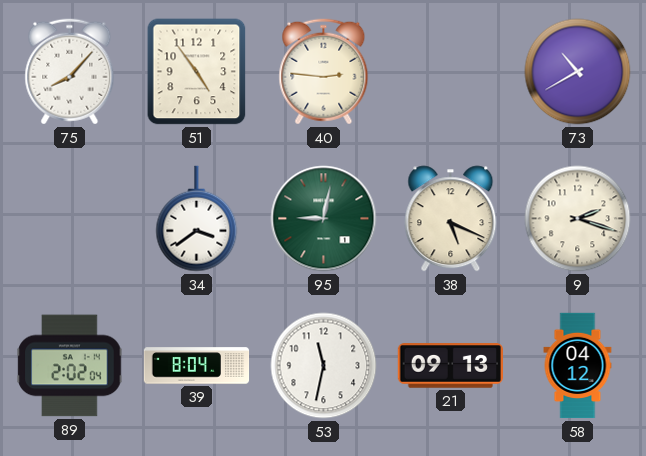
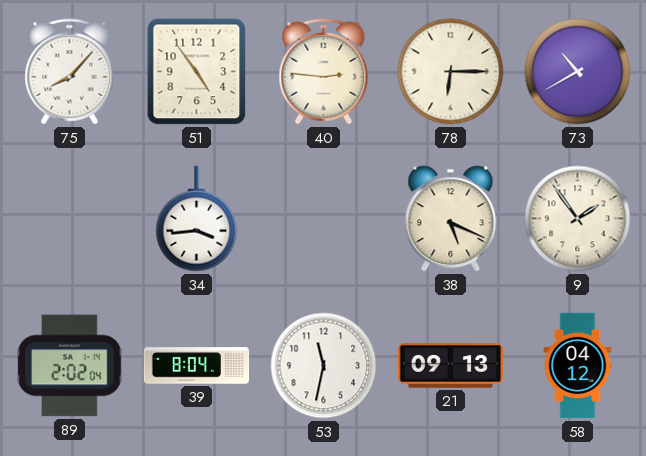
78: none -> 6:15
34: 3:39 -> 3:44
95: 9:02 -> none
9: 2:18 -> 1:54
